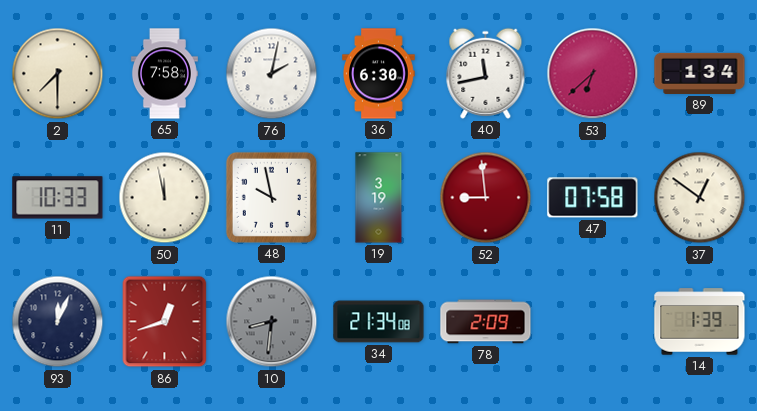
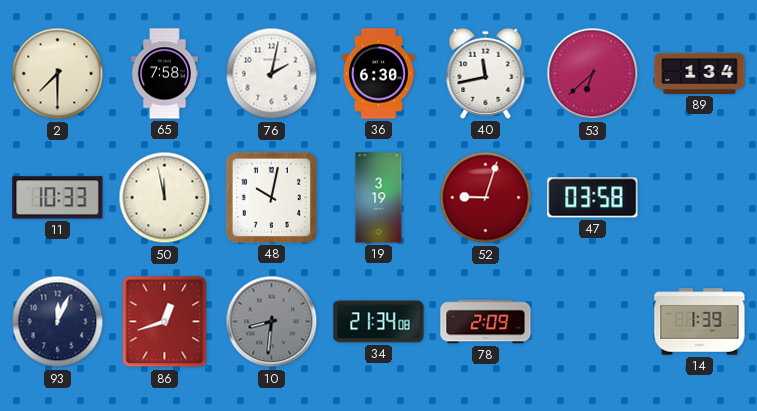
48: 9:58 -> 10:02
52: 8:59 -> 9:03
47: 07:58 -> 03:58
37: 12:51 -> none
